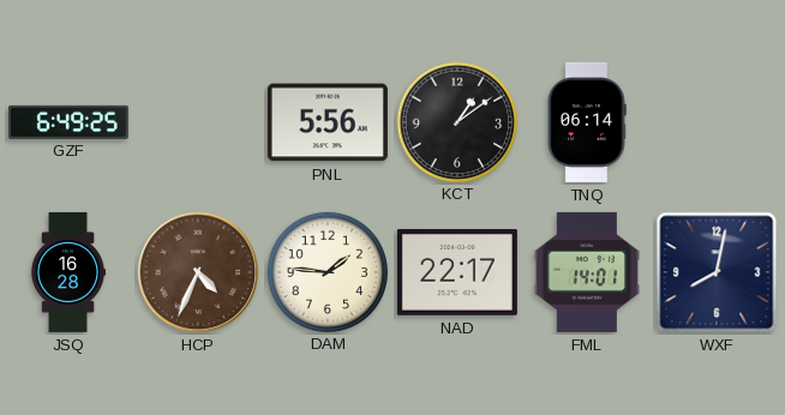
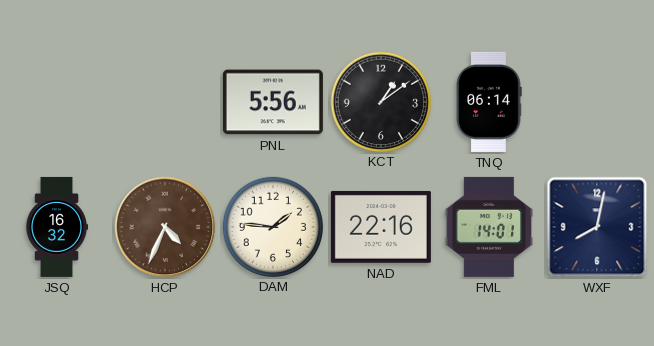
GZF: 6:49 -> none
JSQ: 16:28 -> 16:32
NAD: 22:17 -> 22:16
